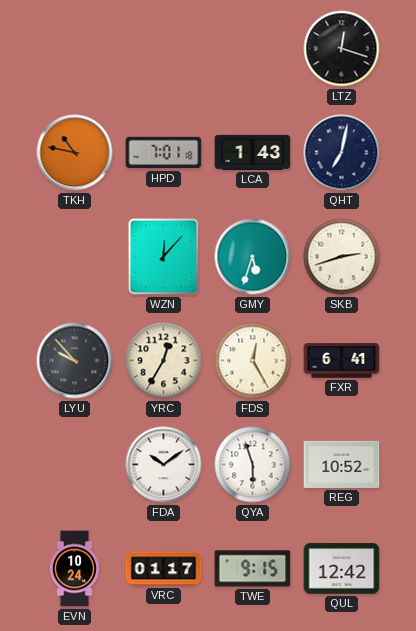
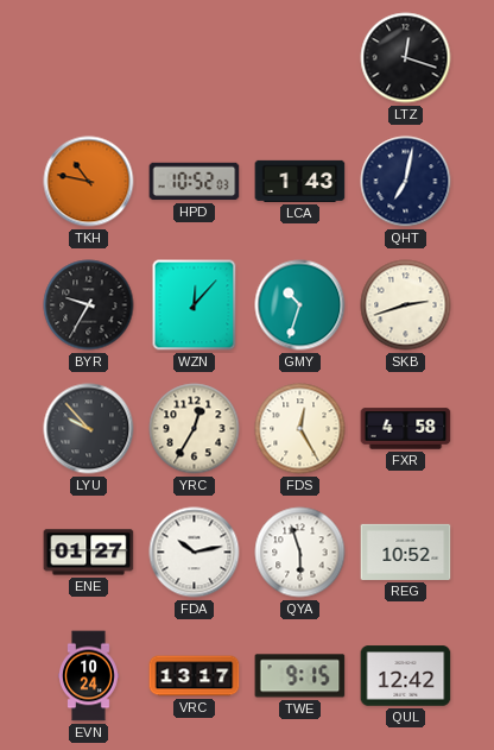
HPD: 7:01 -> 10:52
BYR: none -> 9:35
GMY: 5:33 -> 10:33
FXR: 6:41 -> 4:58
ENE: none -> 01:27
FDA: 10:09 -> 10:13
VRC: 01:17 -> 13:17
